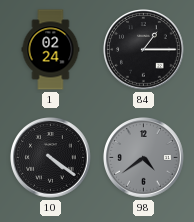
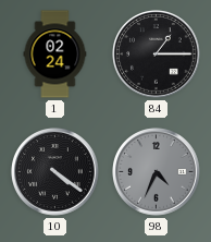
98: 4:39 -> 4:34
